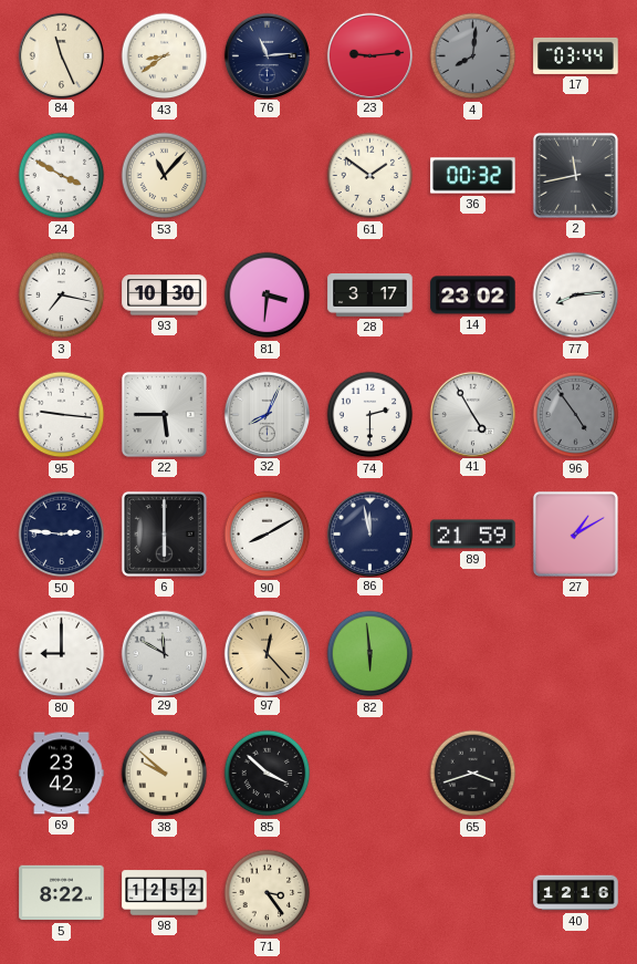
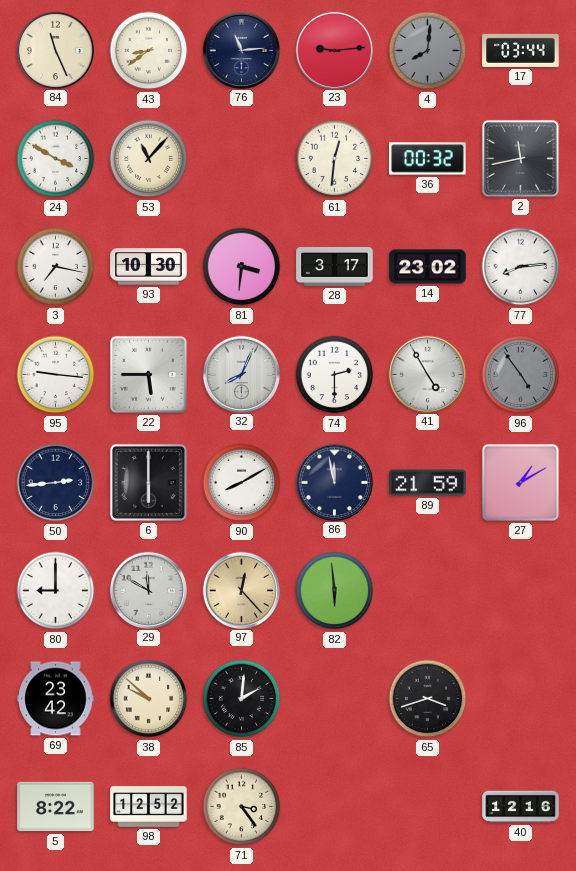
61: 1:51 -> 12:31
50: 2:46 -> 2:44
85: 3:52 -> 2:01
